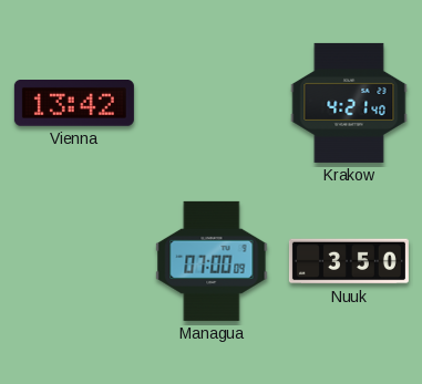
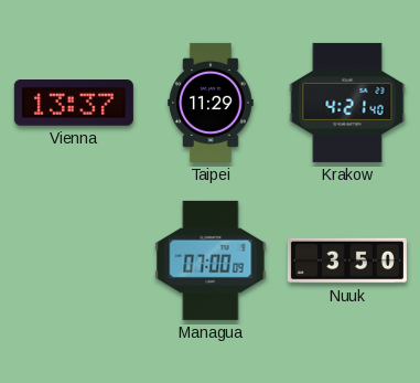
Vienna: 13:42 -> 13:37
Taipei: none -> 11:29
